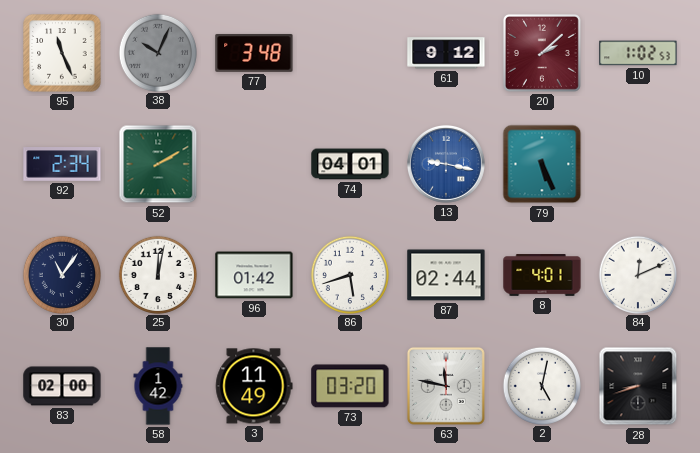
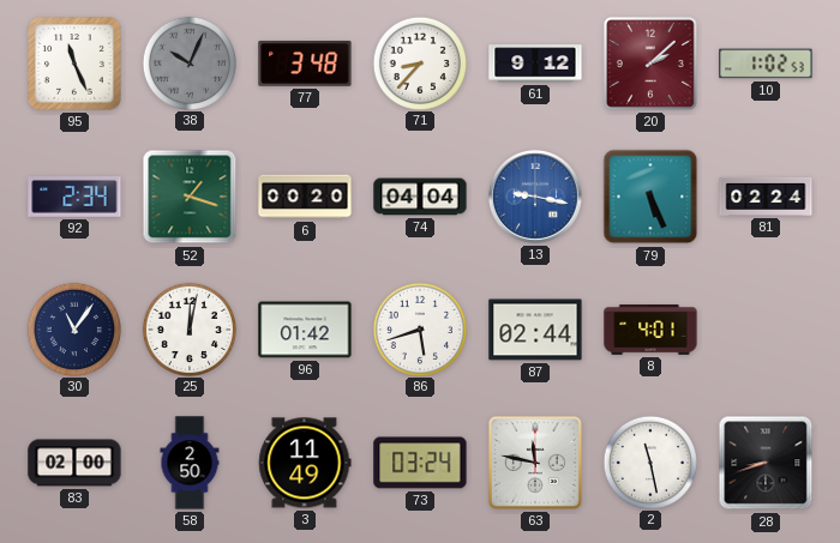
71: none -> 8:37
52: 2:10 -> 1:18
6: none -> 00:20
74: 04:01 -> 04:04
81: none -> 02:24
84: 12:11 -> none
58: 1:42 -> 2:50
73: 03:20 -> 03:24
2: 5:02 -> 11:28
